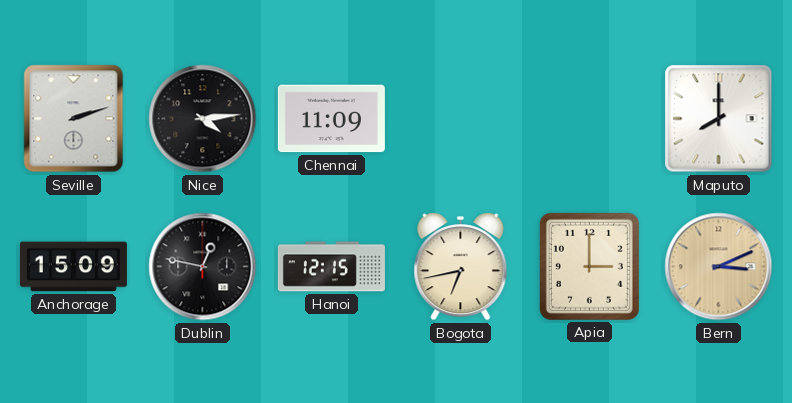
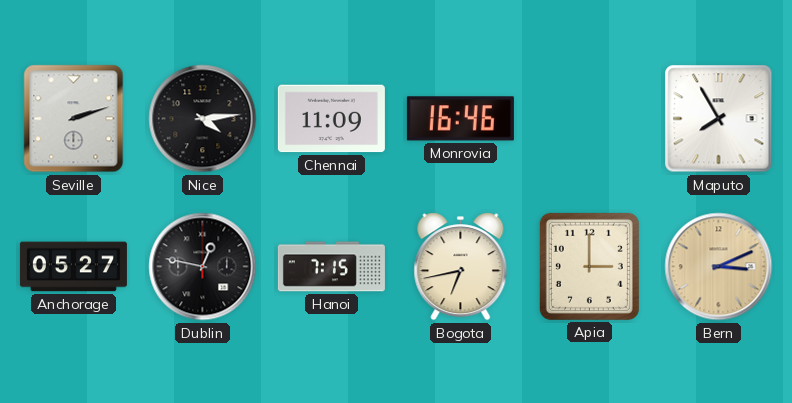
Monrovia: none -> 16:46
Maputo: 8:00 -> 7:55
Anchorage: 15:09 -> 05:27
Hanoi: 12:15 -> 7:15
